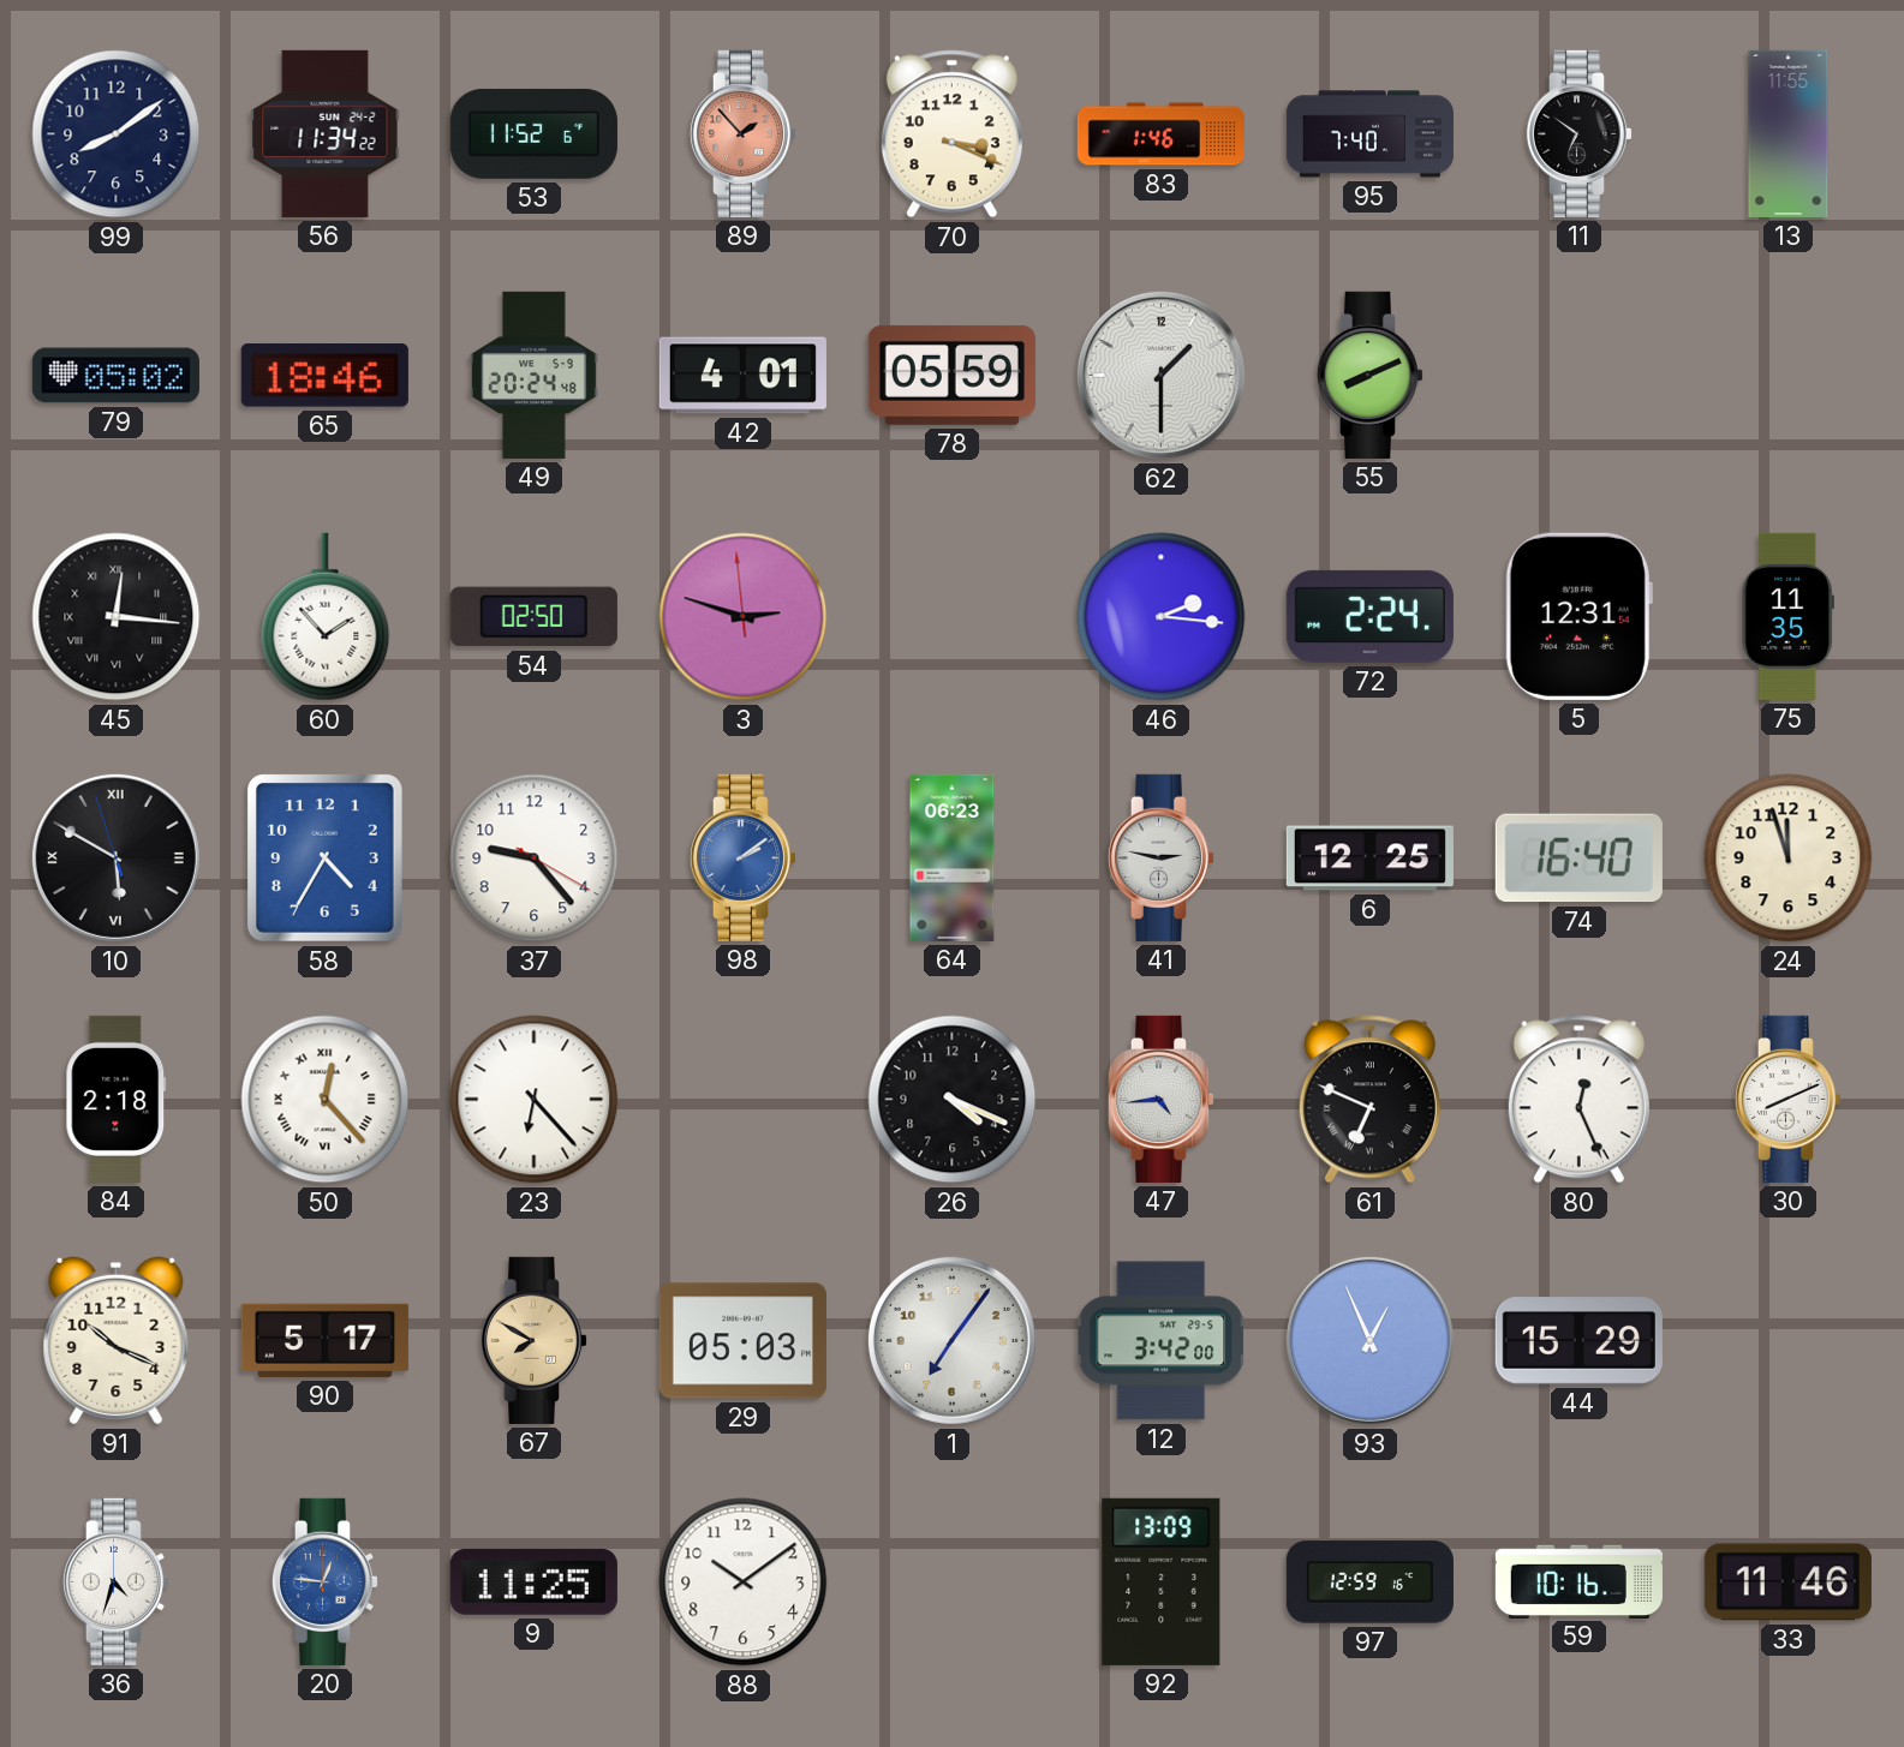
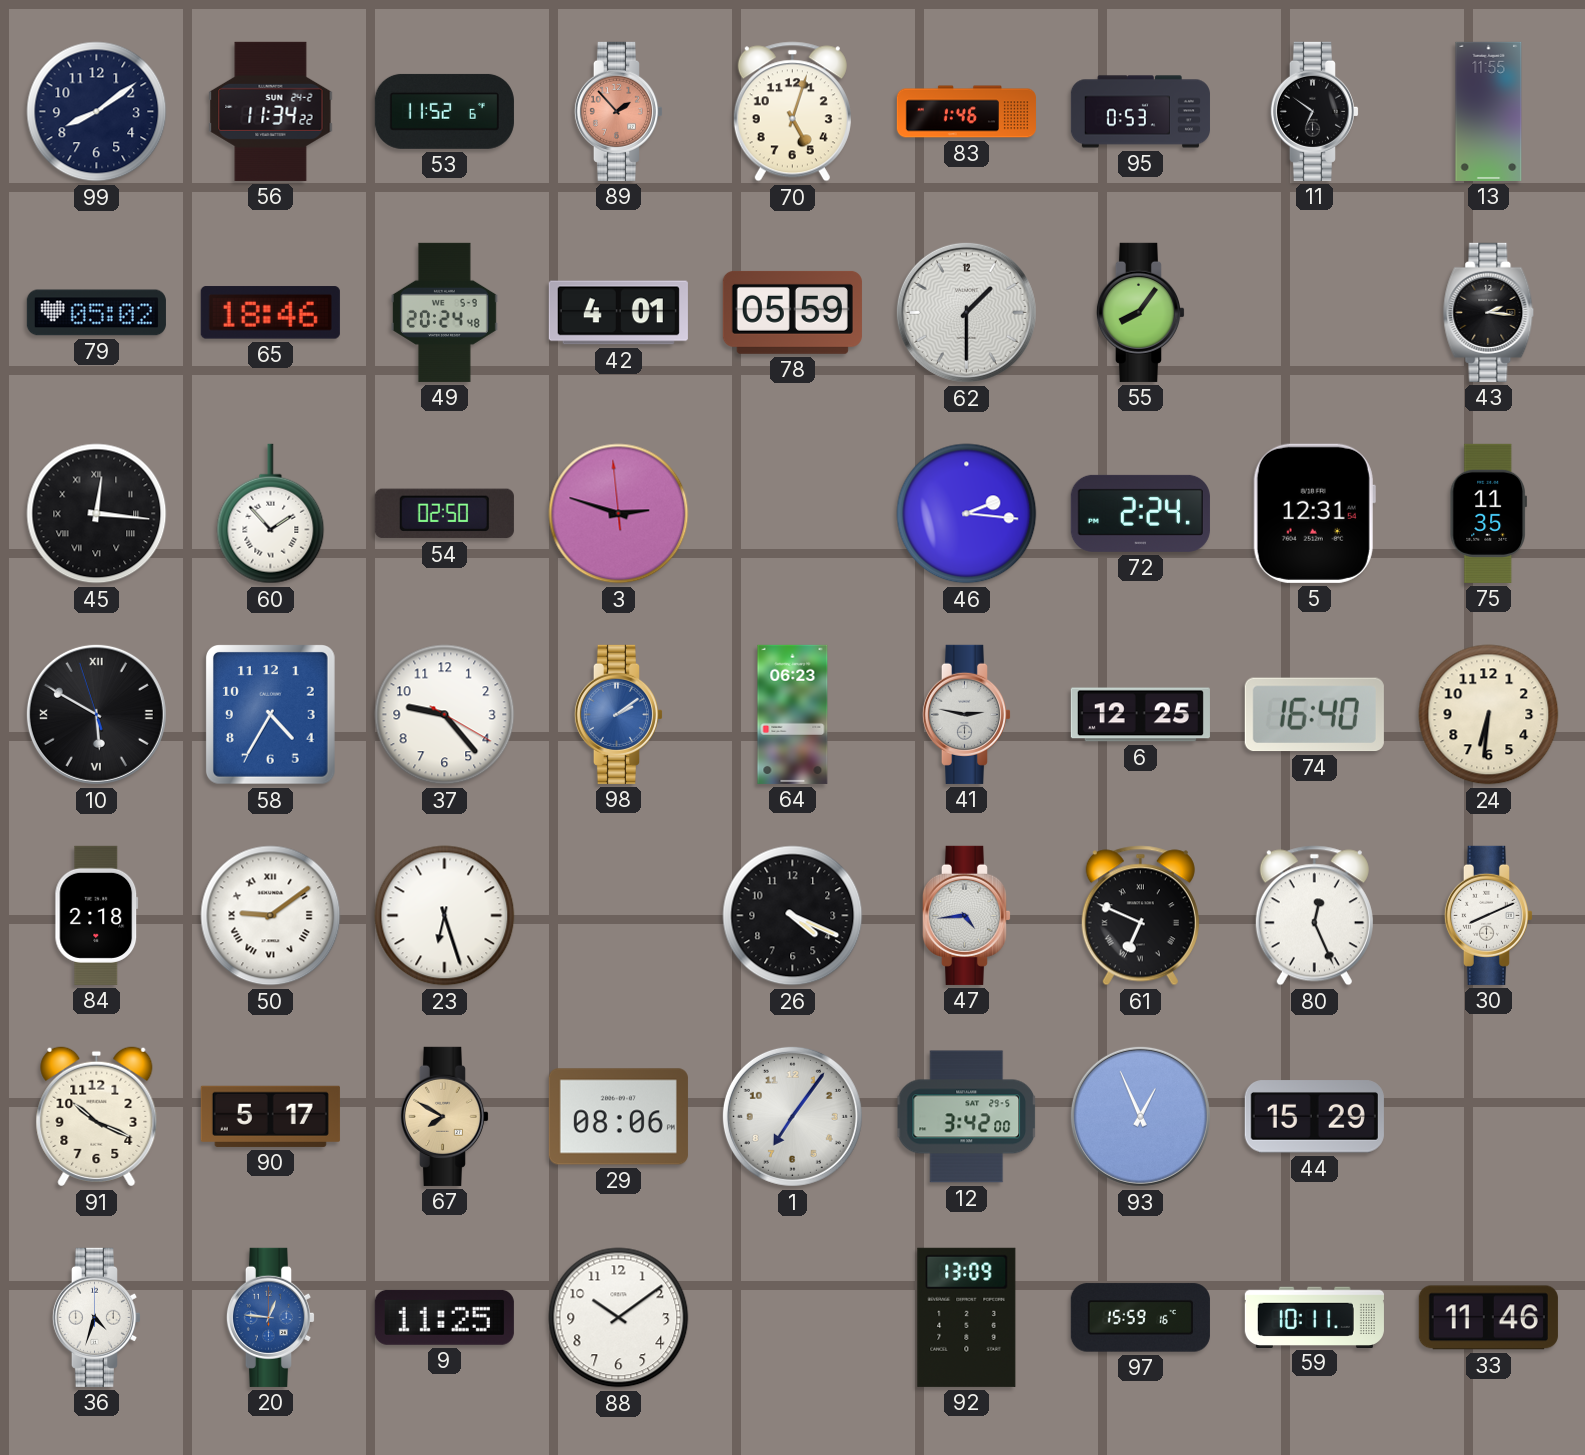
70: 3:19 -> 5:03
95: 7:40 -> 0:53
55: 8:11 -> 8:06
43: none -> 2:16
24: 11:57 -> 6:31
50: 12:23 -> 9:09
23: 6:23 -> 6:27
29: 05:03 -> 08:06
97: 12:59 -> 15:59
59: 10:16 -> 10:11
